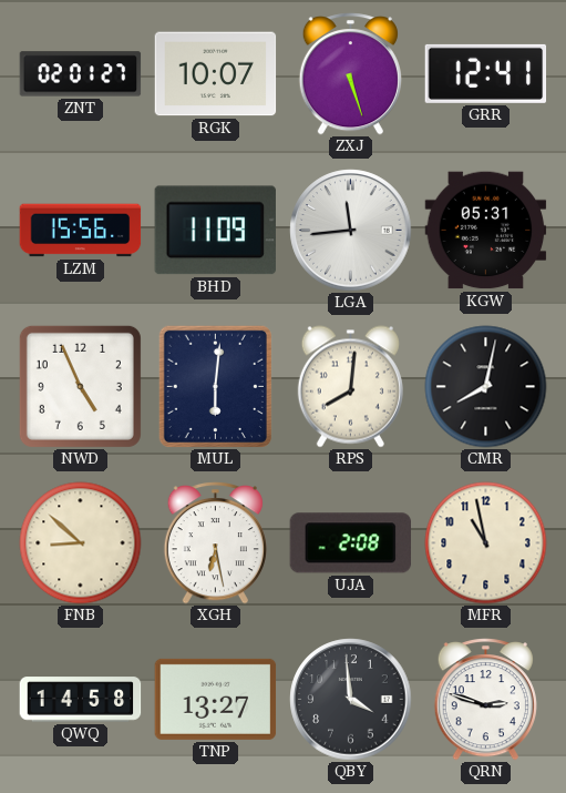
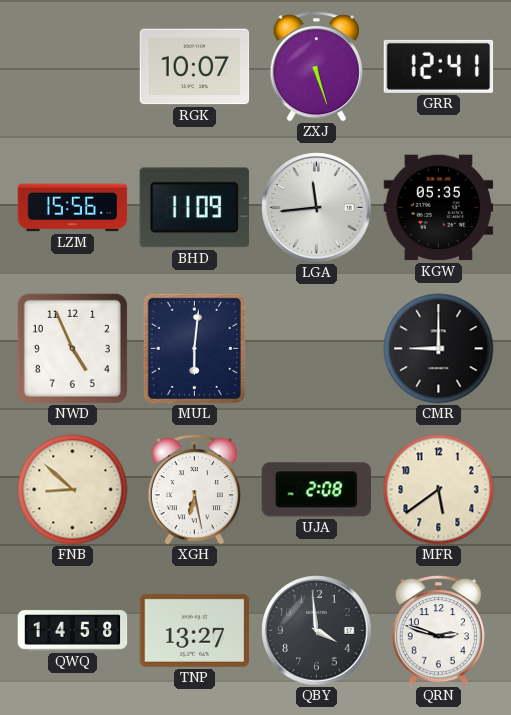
ZNT: 02:01 -> none
KGW: 05:31 -> 05:35
RPS: 8:01 -> none
CMR: 8:02 -> 9:00
MFR: 10:58 -> 5:39
